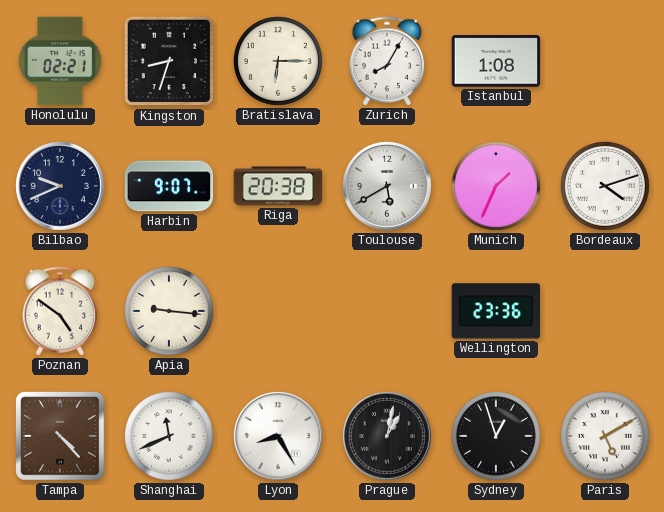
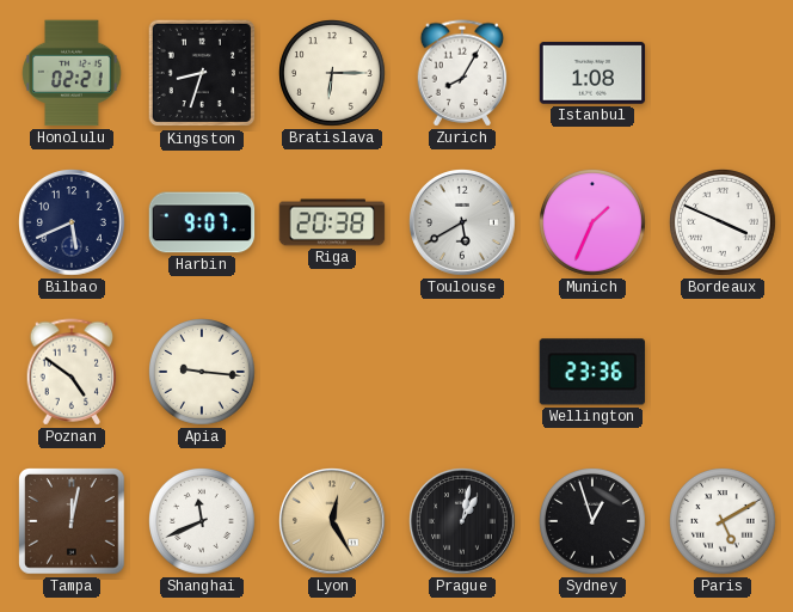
Bilbao: 9:41 -> 5:41
Bordeaux: 4:12 -> 3:49
Tampa: 4:23 -> 12:02
Lyon: 8:25 -> 12:25
Lyon dial: white -> champagne
